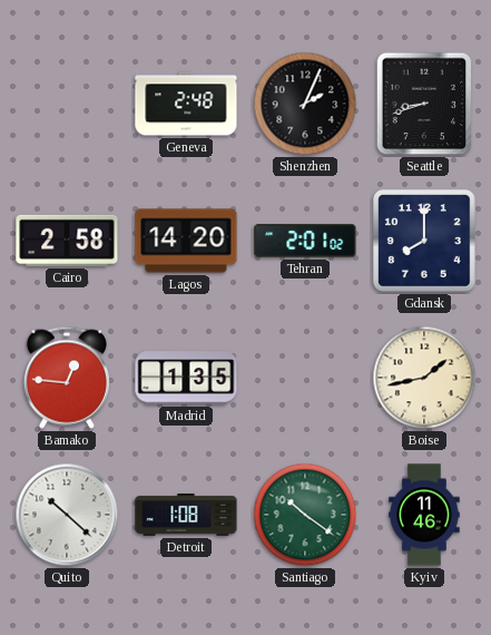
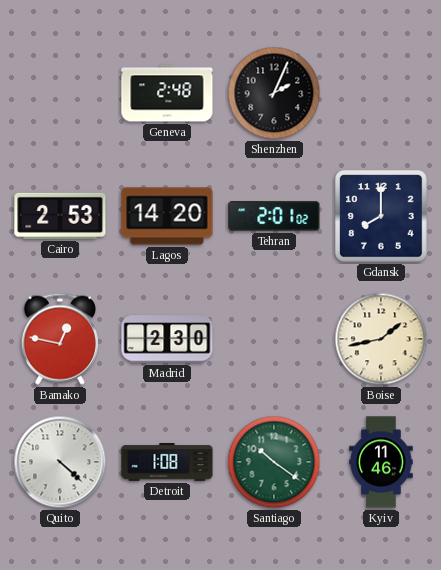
Seattle: 8:42 -> none
Cairo: 2:58 -> 2:53
Bamako: 12:46 -> 12:47
Madrid: 1:35 -> 2:30
Quito: 10:22 -> 4:22
